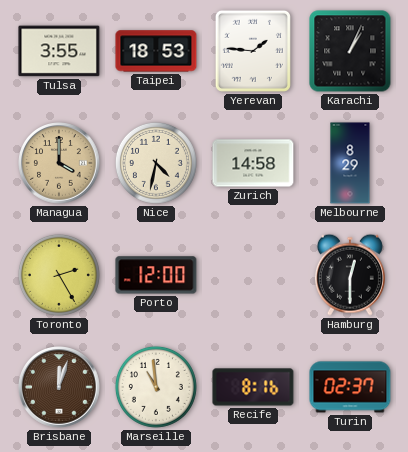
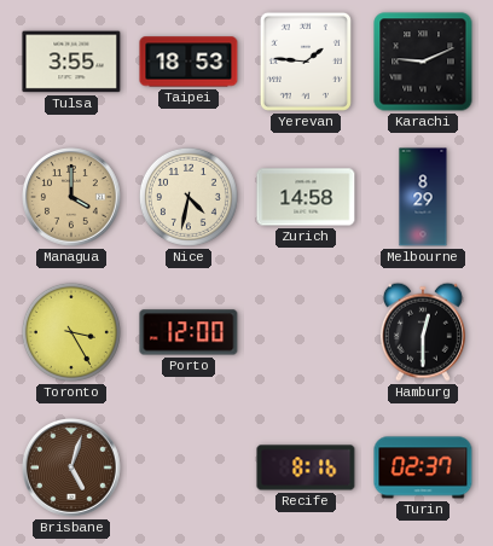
Karachi: 1:04 -> 9:11
Toronto: 2:25 -> 3:25
Brisbane: 12:03 -> 5:03
Marseille: 10:59 -> none
